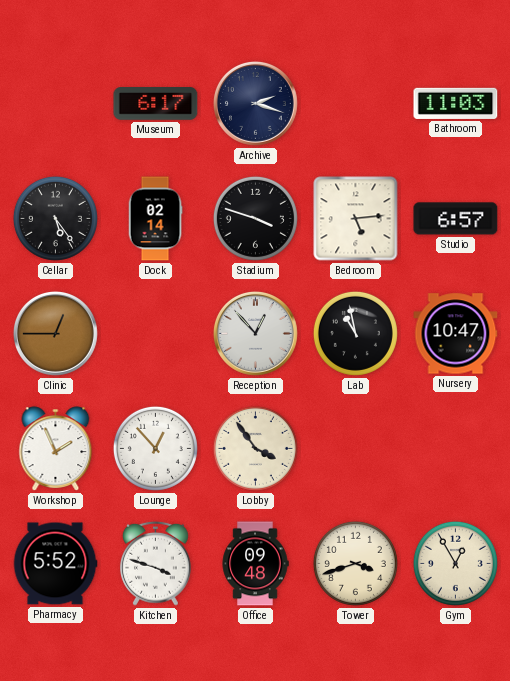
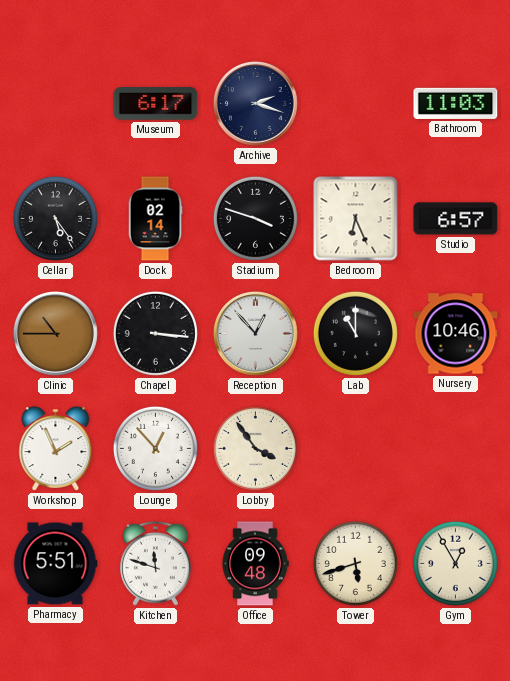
Bedroom: 5:14 -> 6:26
Clinic: 12:45 -> 10:45
Chapel: none -> 3:16
Lab: 10:58 -> 11:00
Nursery: 10:47 -> 10:46
Pharmacy: 5:52 -> 5:51
Kitchen: 3:48 -> 11:48
Tower: 3:42 -> 5:42
